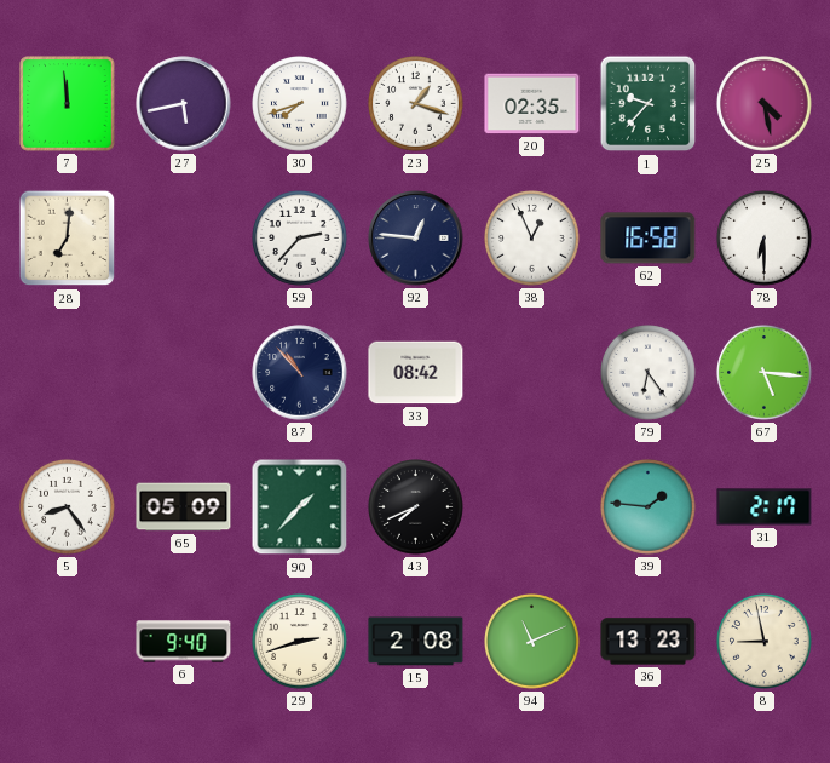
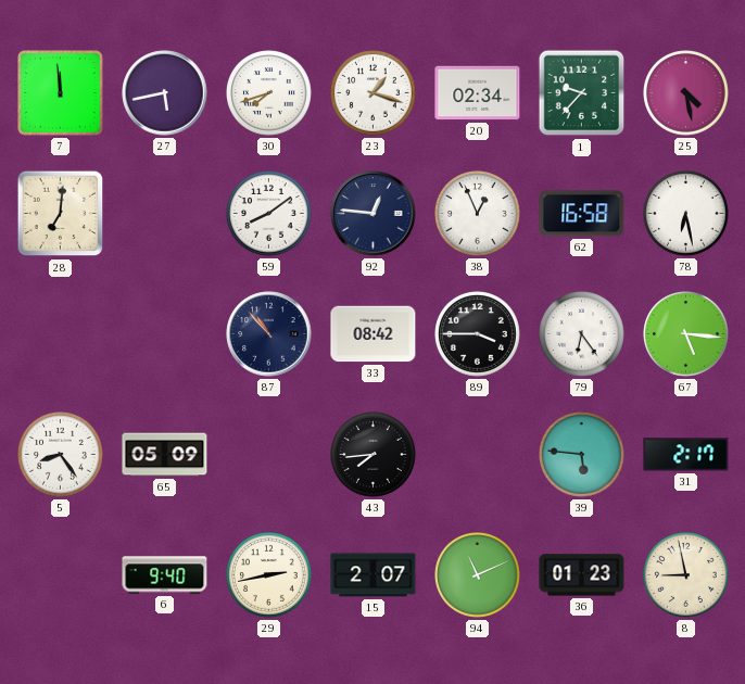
20: 02:35 -> 02:34
59: 2:37 -> 8:09
78: 6:30 -> 6:28
89: none -> 3:45
90: 1:37 -> none
43: 7:41 -> 7:44
39: 1:46 -> 5:46
29: 2:42 -> 2:43
15: 2:08 -> 2:07
36: 13:23 -> 01:23
